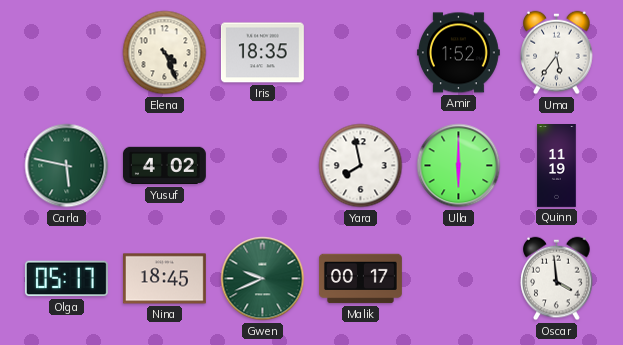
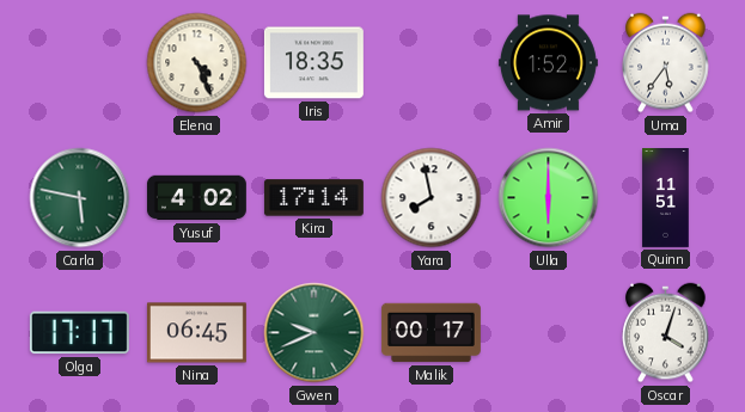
Kira: none -> 17:14
Quinn: 11:19 -> 11:51
Olga: 05:17 -> 17:17
Nina: 18:45 -> 06:45
Oscar: 3:59 -> 4:03
